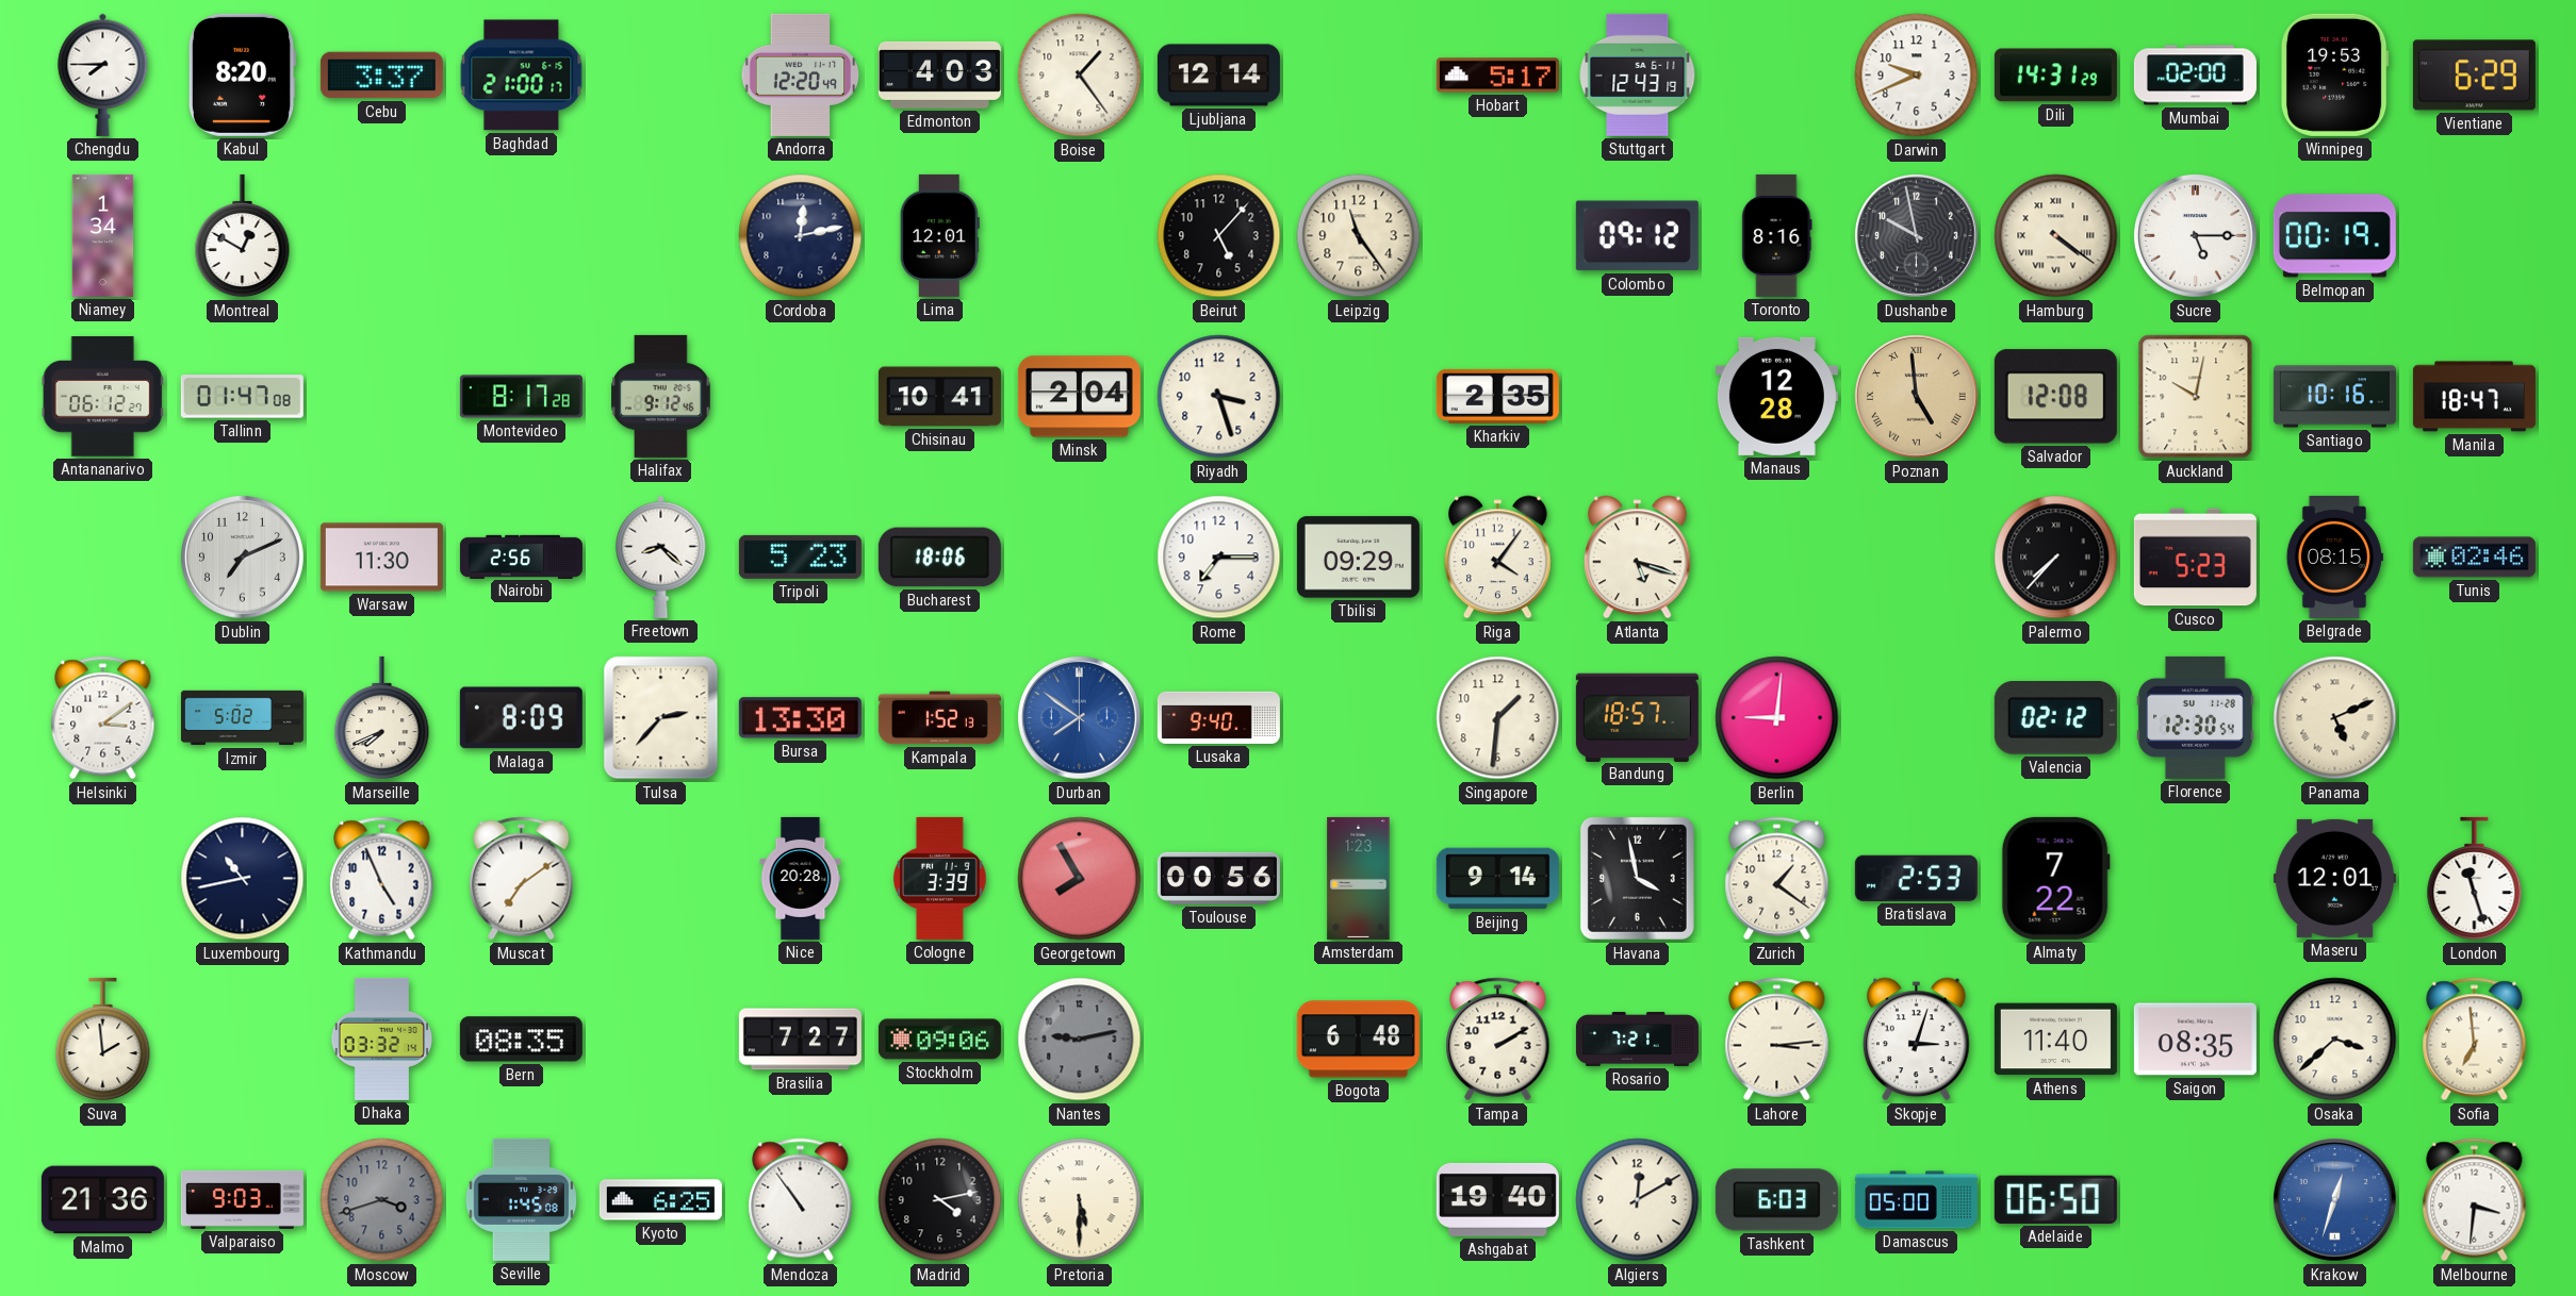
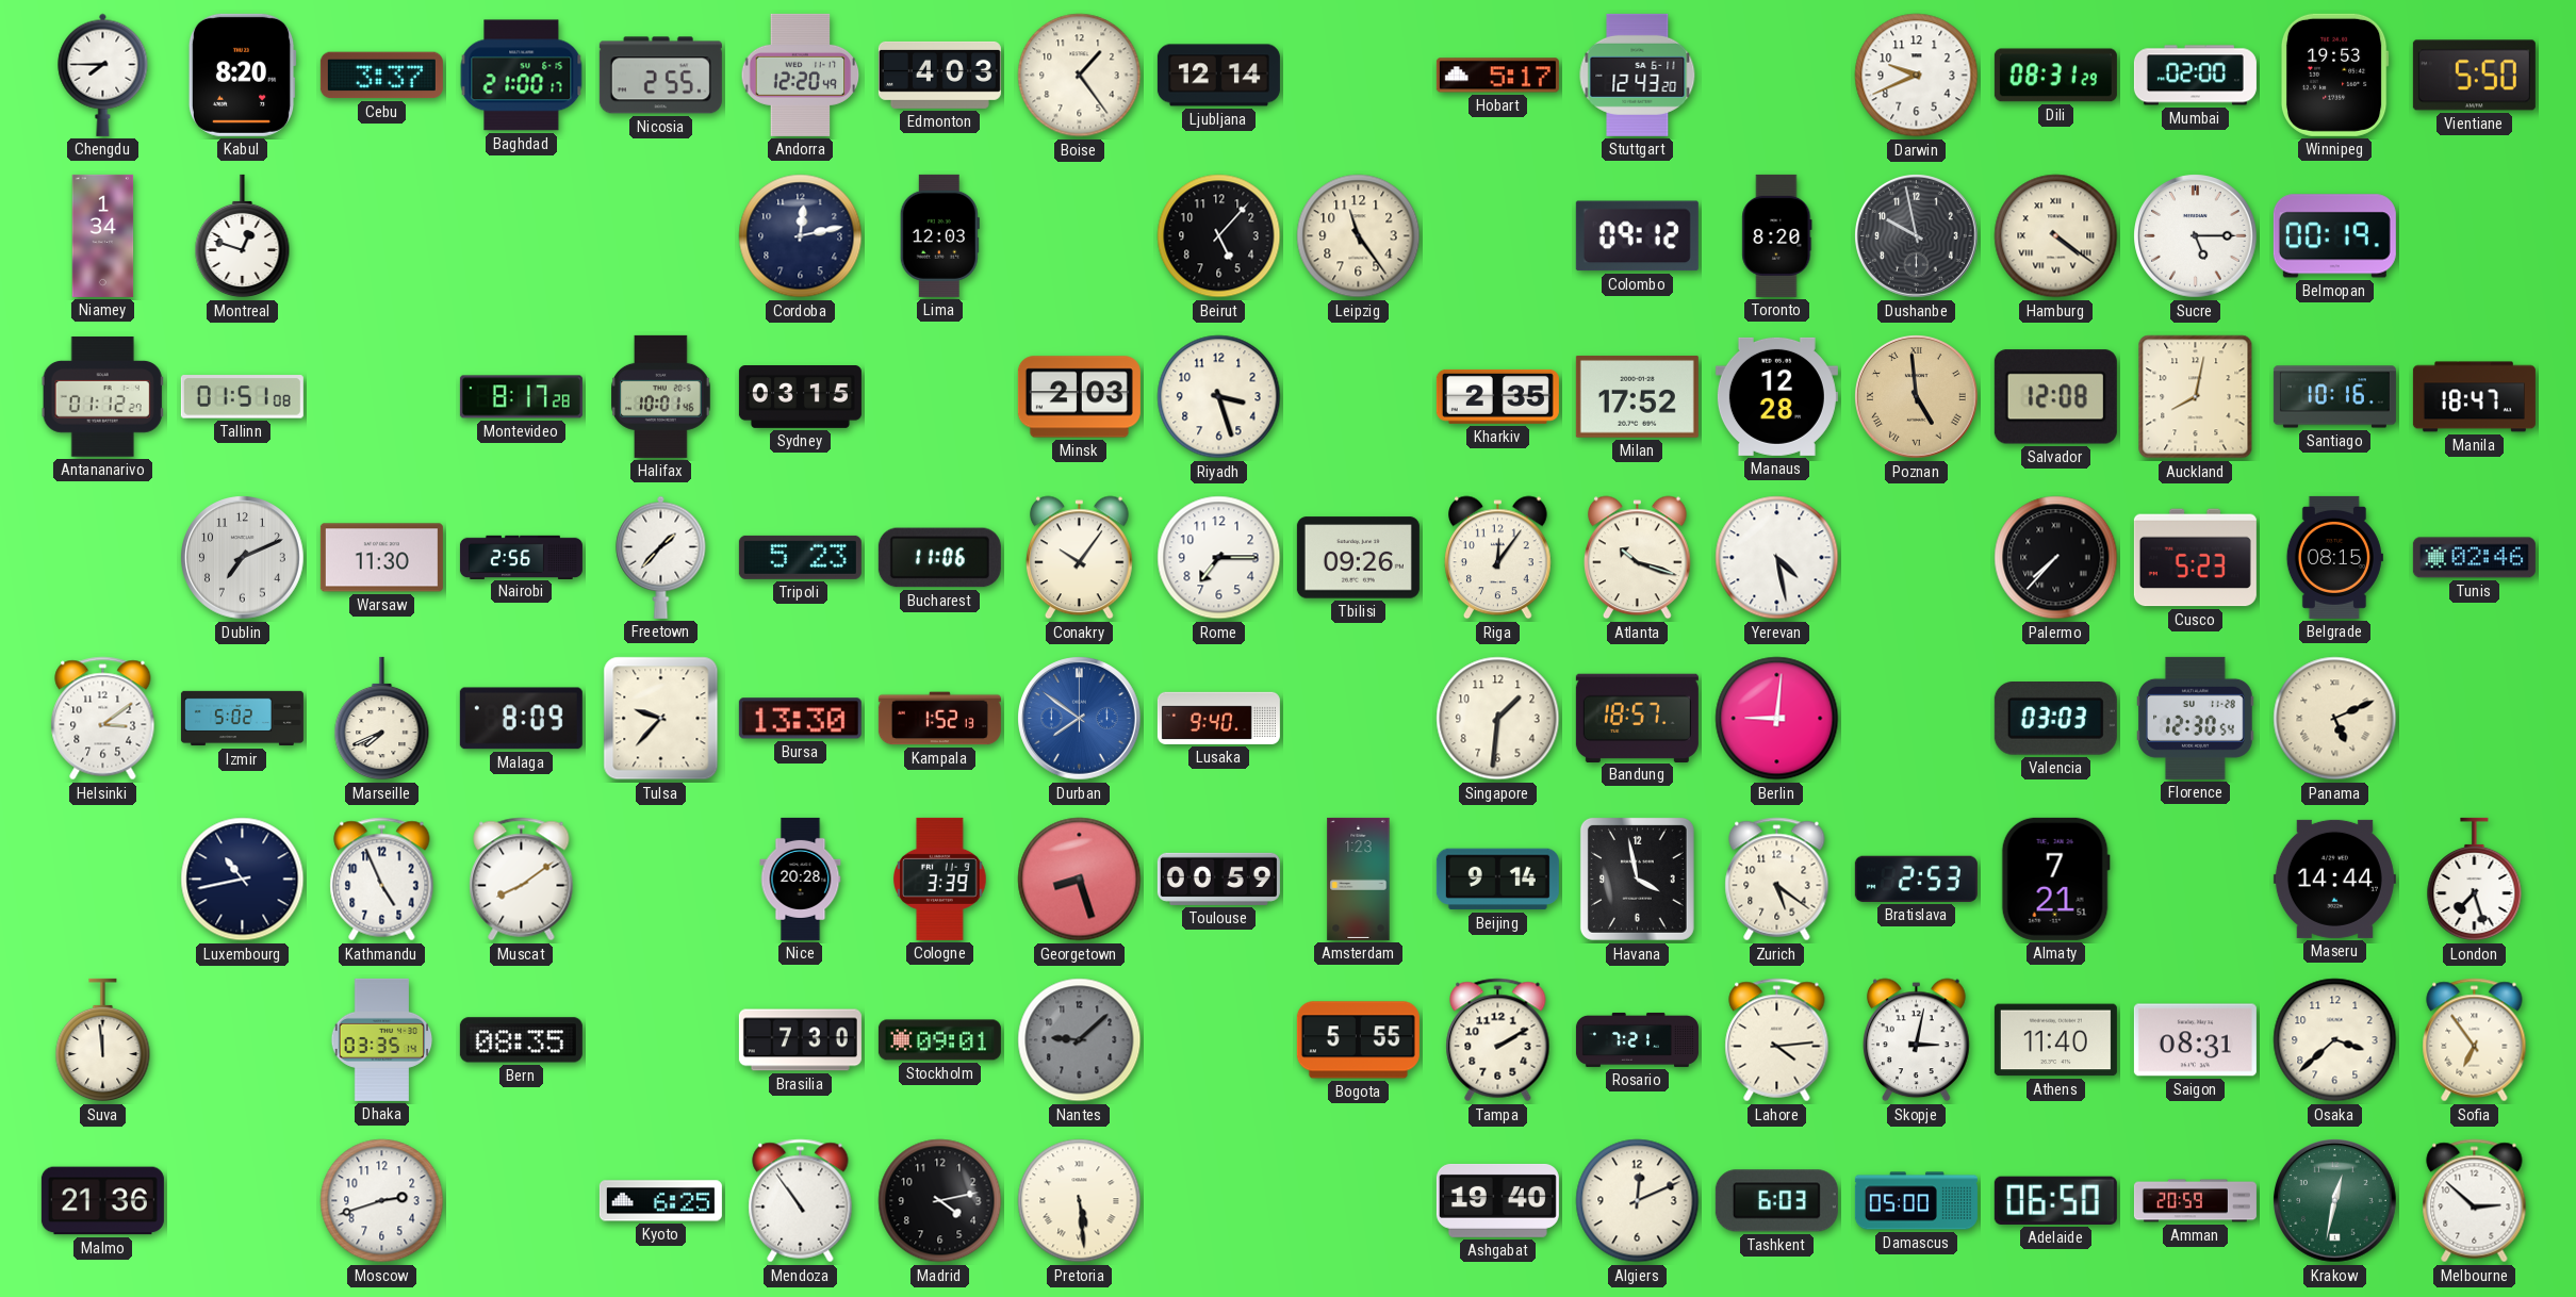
Nicosia: none -> 2:55
Stuttgart: 12:43:19 -> 12:43:20
Dili: 14:31 -> 08:31
Vientiane: 6:29 -> 5:50
Montreal: 12:50 -> 12:48
Lima: 12:01 -> 12:03
Toronto: 8:16 -> 8:20
Antananarivo: 06:12 -> 01:12
Tallinn: 01:47 -> 01:51
Halifax: 9:12 -> 10:01
Sydney: none -> 03:15
Chisinau: 10:41 -> none
Minsk: 2:04 -> 2:03
Milan: none -> 17:52
Auckland: 10:02 -> 8:02
Freetown: 8:22 -> 1:37
Bucharest: 18:06 -> 11:06
Conakry: none -> 10:06
Tbilisi: 09:29 -> 09:26
Riga: 4:06 -> 12:06
Atlanta: 5:18 -> 10:18
Yerevan: none -> 4:28
Tulsa: 2:37 -> 9:37
Valencia: 02:12 -> 03:03
Muscat: 7:09 -> 8:09
Georgetown: 7:55 -> 8:27
Toulouse: 00:56 -> 00:59
Zurich: 1:21 -> 5:21
Almaty: 7:22 -> 7:21
Maseru: 12:01 -> 14:44
London: 11:27 -> 7:27
Suva: 1:59 -> 11:59
Dhaka: 03:32 -> 03:35
Brasilia: 7:27 -> 7:30
Stockholm: 09:06 -> 09:01
Nantes: 9:13 -> 9:08
Bogota: 6:48 -> 5:55
Lahore: 3:14 -> 4:14
Skopje: 3:03 -> 3:02
Saigon: 08:35 -> 08:31
Sofia: 6:59 -> 6:54
Valparaiso: 9:03 -> none
Moscow: 3:42 -> 2:42
Moscow dial: grey -> white
Seville: 1:45 -> none
Pretoria: 5:30 -> 5:29
Algiers: 12:10 -> 12:11
Amman: none -> 20:59
Krakow: 12:33 -> 12:32
Krakow dial: blue -> green
Melbourne: 3:31 -> 2:52
